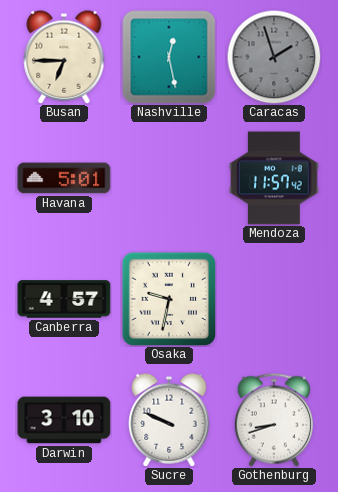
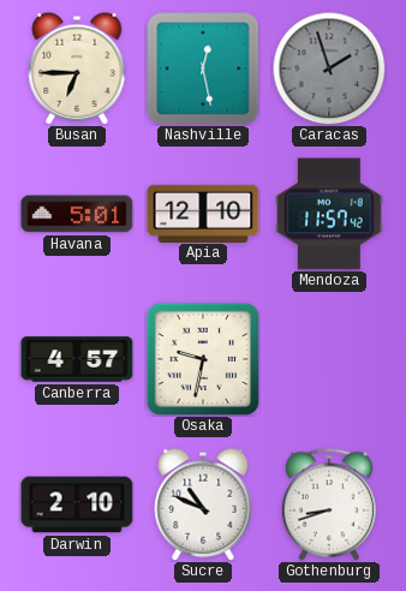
Apia: none -> 12:10
Darwin: 3:10 -> 2:10
Sucre: 9:49 -> 10:49
